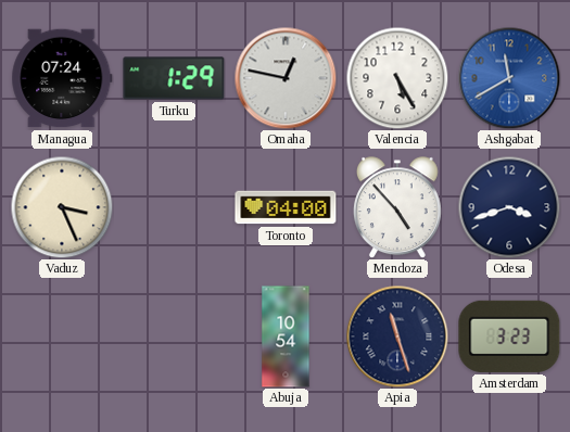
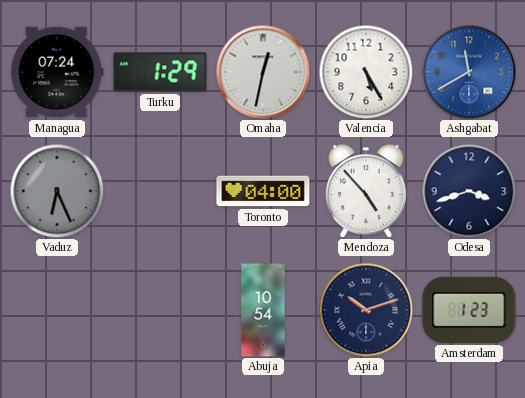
Omaha: 12:47 -> 12:32
Vaduz: 3:26 -> 6:26
Vaduz dial: cream -> grey
Apia: 11:27 -> 10:12
Amsterdam: 3:23 -> 1:23
